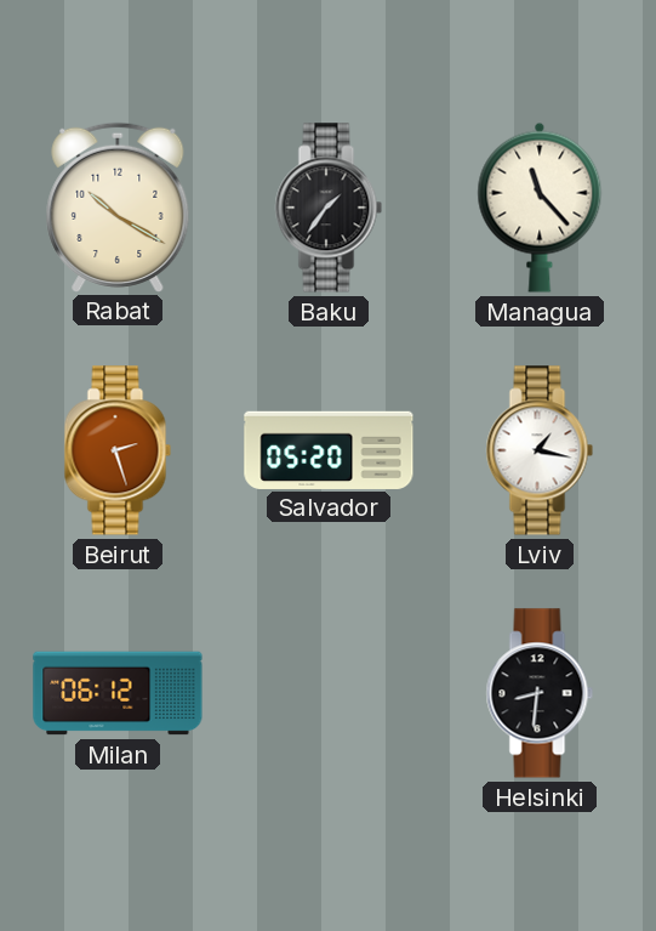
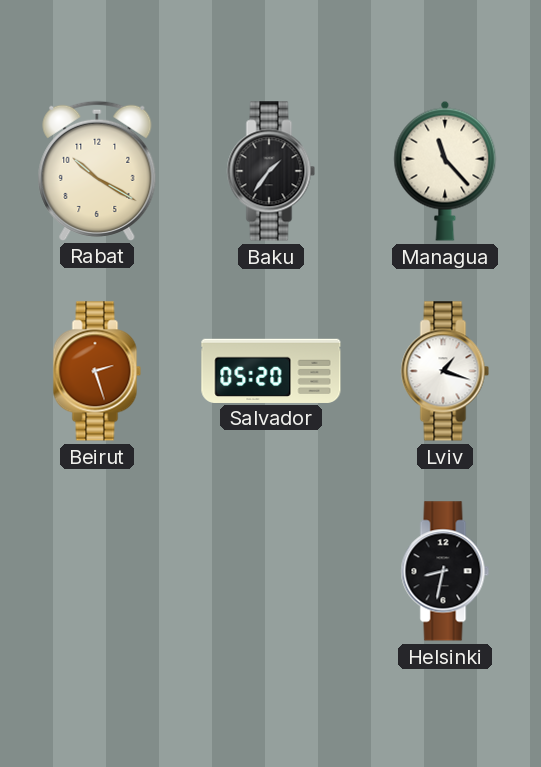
Lviv: 1:17 -> 1:18
Milan: 06:12 -> none
Helsinki: 8:31 -> 8:32
